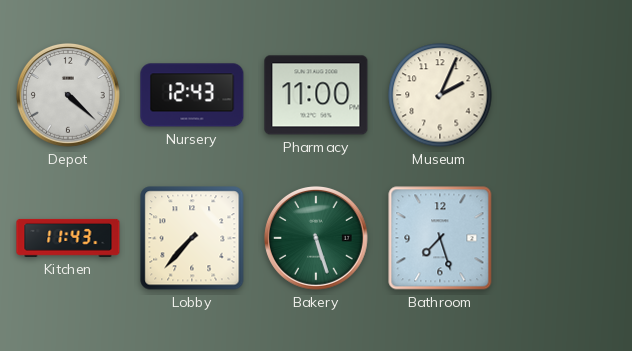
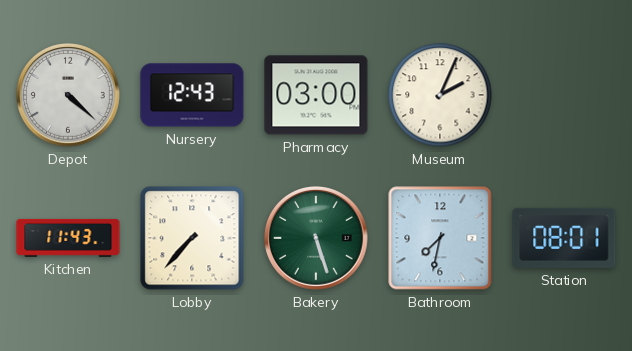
Pharmacy: 11:00 -> 03:00
Bathroom: 7:27 -> 7:32
Station: none -> 08:01
